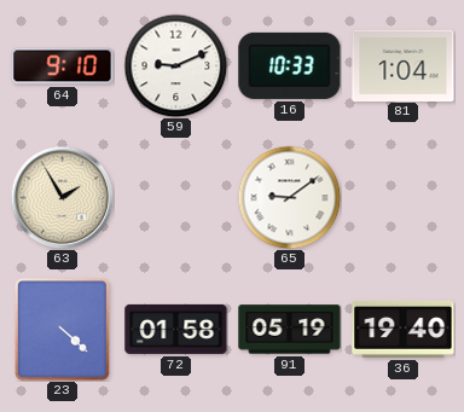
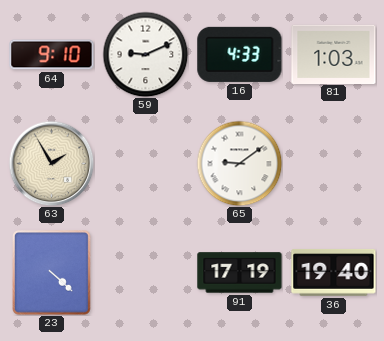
16: 10:33 -> 4:33
81: 1:04 -> 1:03
72: 01:58 -> none
91: 05:19 -> 17:19
